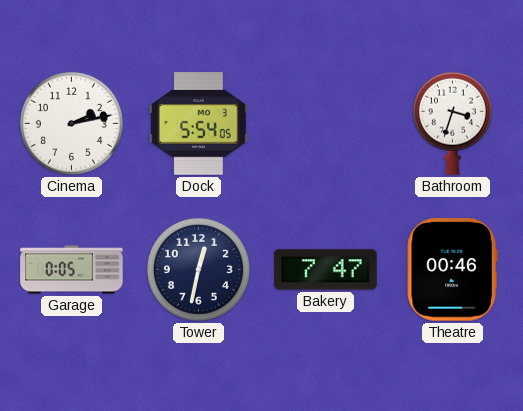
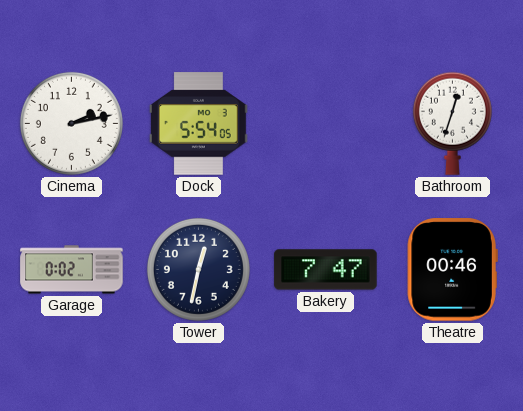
Bathroom: 3:33 -> 12:33
Garage: 0:05 -> 0:02
